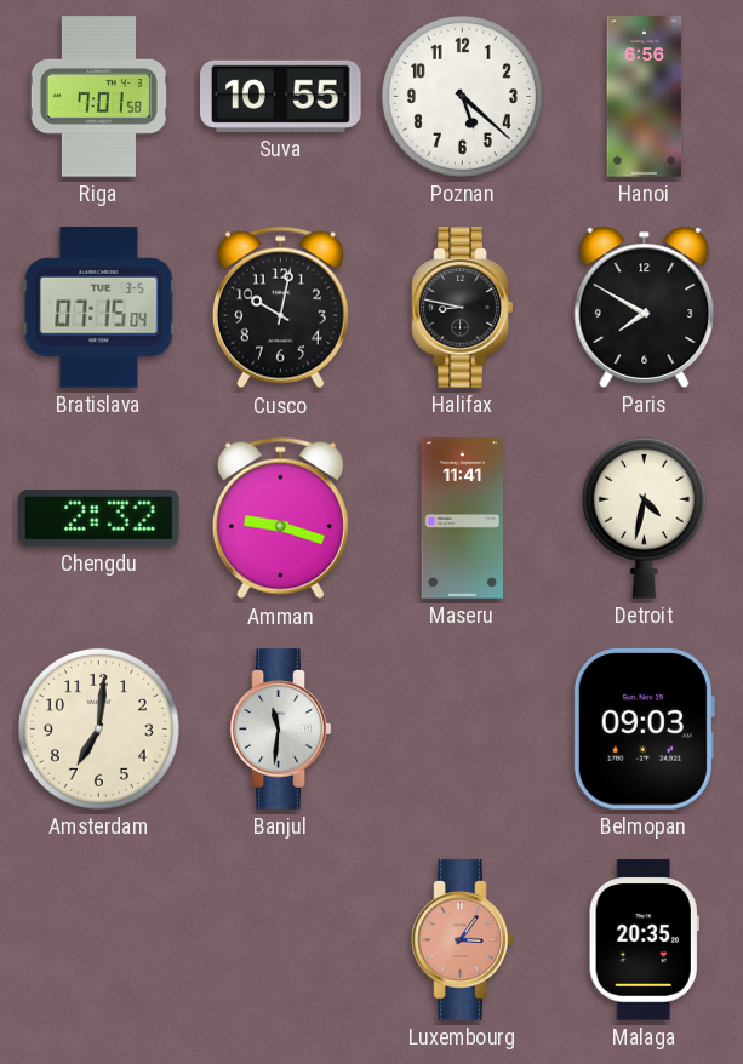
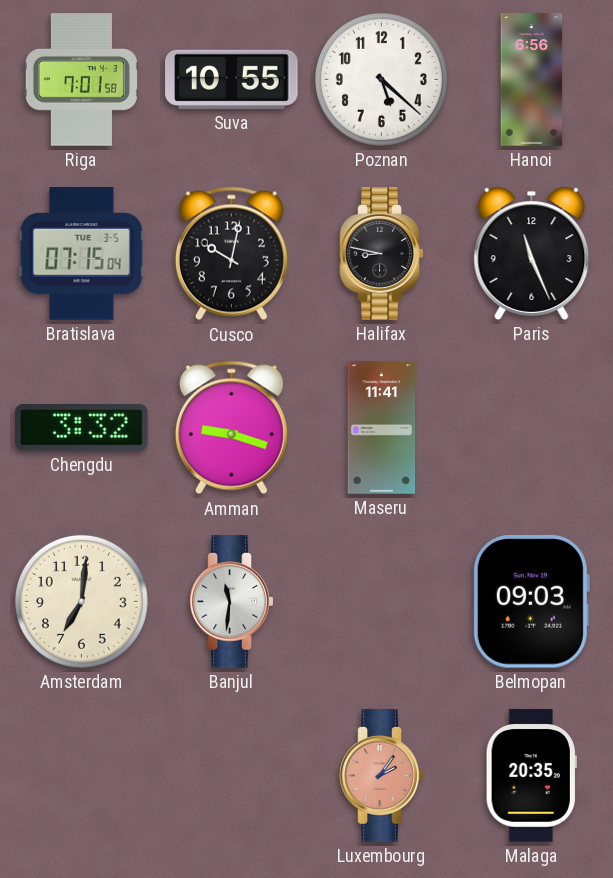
Paris: 7:50 -> 11:26
Chengdu: 2:32 -> 3:32
Detroit: 4:32 -> none
Luxembourg: 3:06 -> 2:06
